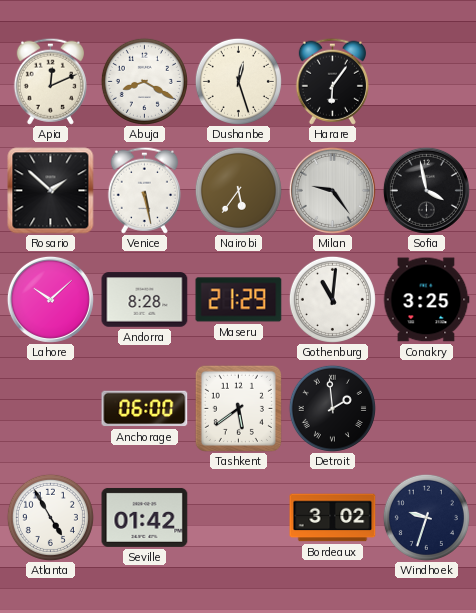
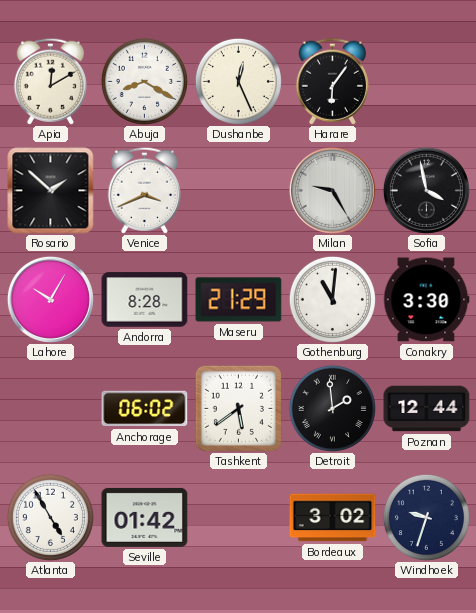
Apia: 12:11 -> 12:10
Dushanbe: 12:27 -> 12:26
Venice: 5:28 -> 3:41
Nairobi: 5:36 -> none
Milan: 9:24 -> 9:25
Lahore: 10:08 -> 10:05
Conakry: 3:25 -> 3:30
Anchorage: 06:00 -> 06:02
Poznan: none -> 12:44
